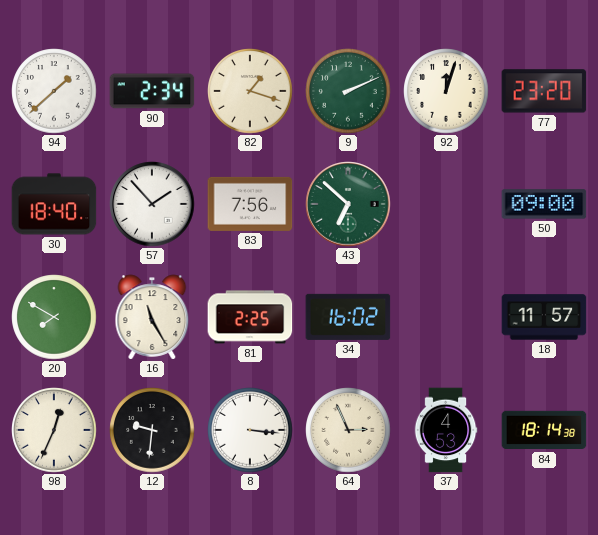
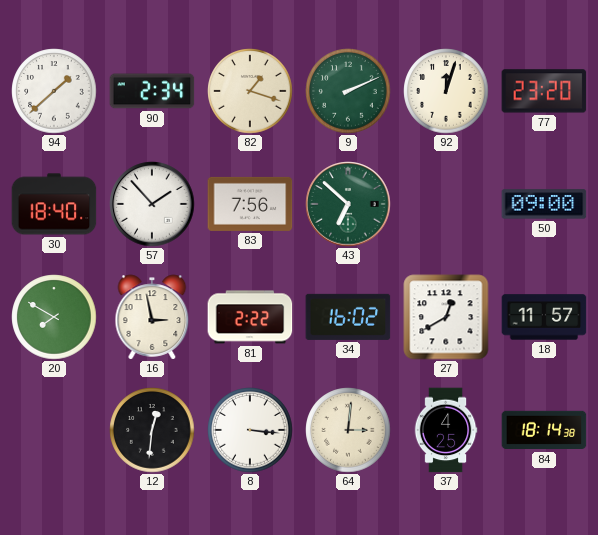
16: 11:25 -> 2:58
81: 2:25 -> 2:22
27: none -> 12:40
98: 12:34 -> none
12: 9:31 -> 12:31
64: 2:56 -> 3:01
37: 4:53 -> 4:25
